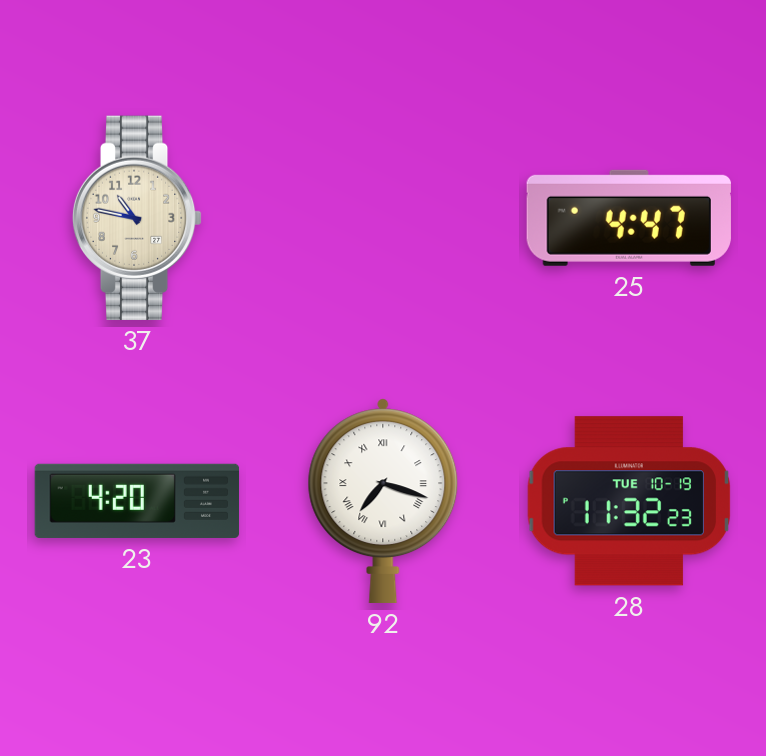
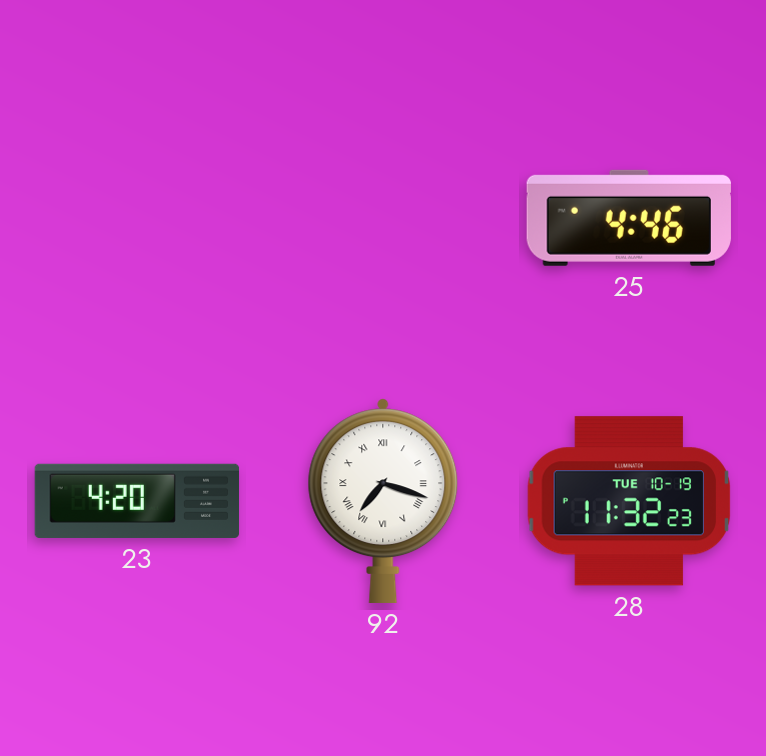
37: 10:47 -> none
25: 4:47 -> 4:46
